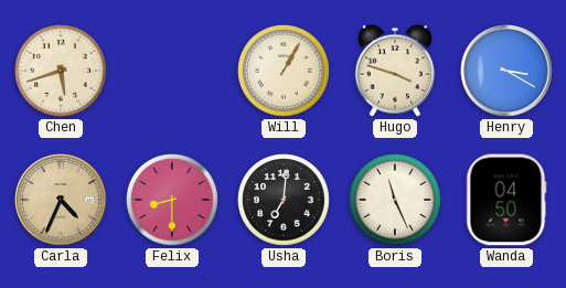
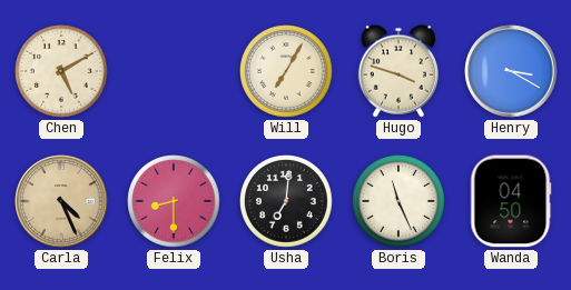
Chen: 5:42 -> 5:10
Will: 1:05 -> 7:05
Carla: 4:34 -> 4:26
